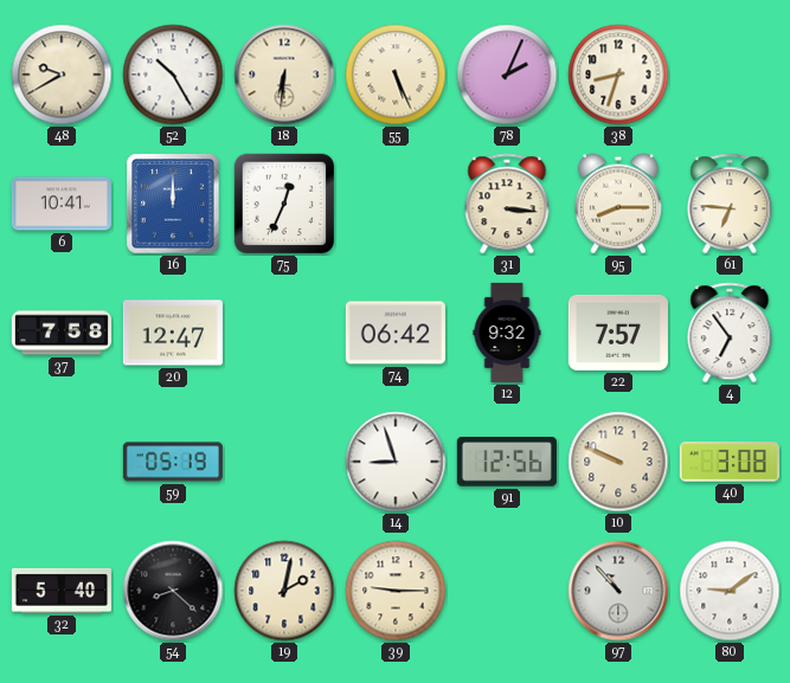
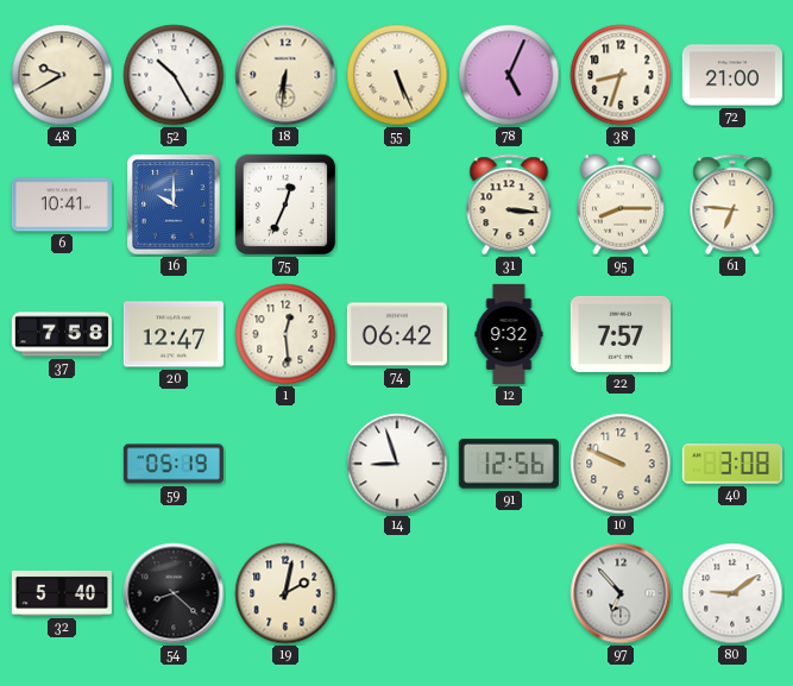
78: 2:04 -> 5:04
72: none -> 21:00
16: 12:00 -> 10:00
1: none -> 12:29
4: 6:54 -> none
39: 9:15 -> none
97: 10:53 -> 6:53
